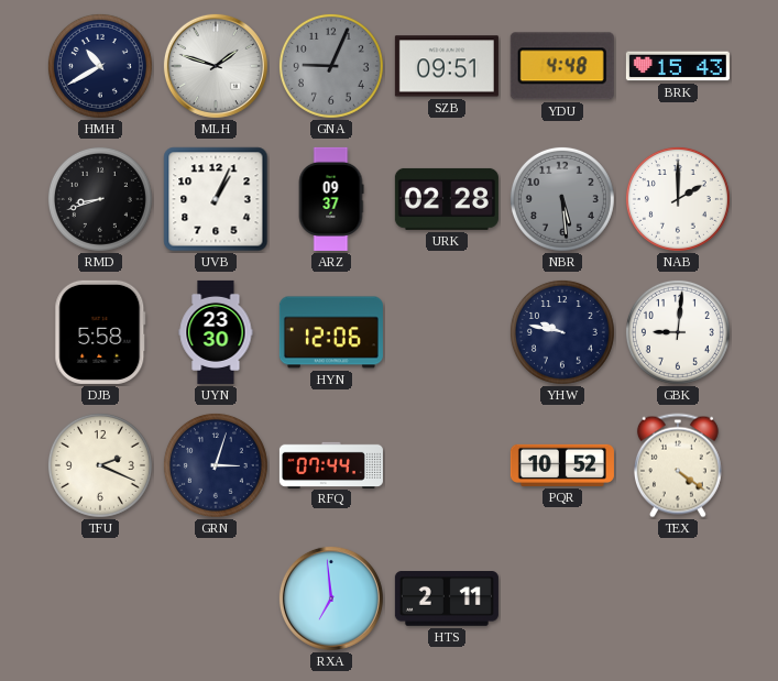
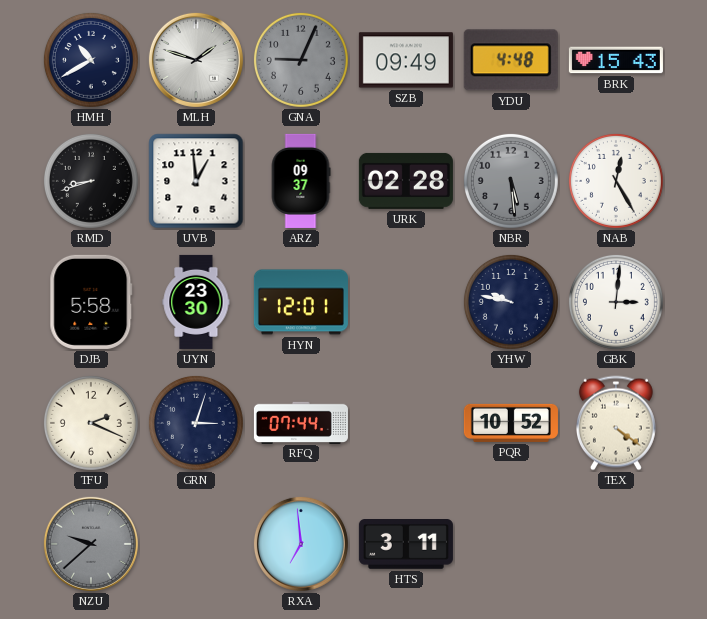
SZB: 09:51 -> 09:49
UVB: 1:04 -> 12:59
NAB: 2:00 -> 12:25
HYN: 12:06 -> 12:01
GBK: 9:01 -> 3:01
NZU: none -> 9:38
HTS: 2:11 -> 3:11
